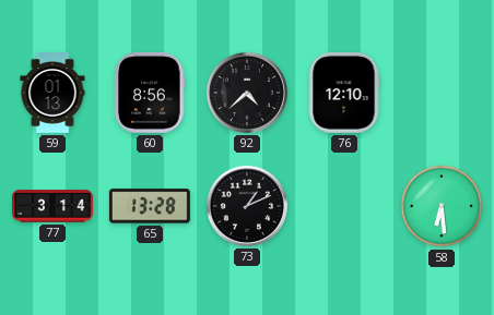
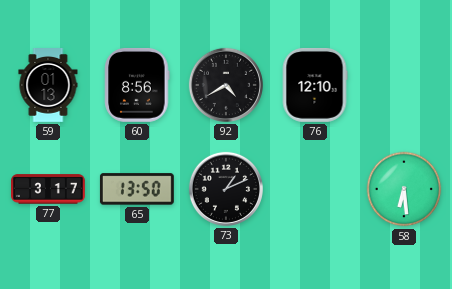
92: 4:38 -> 4:40
77: 3:14 -> 3:17
65: 13:28 -> 13:50
